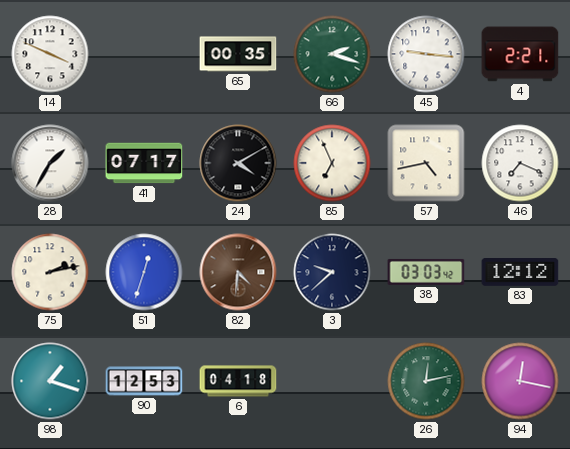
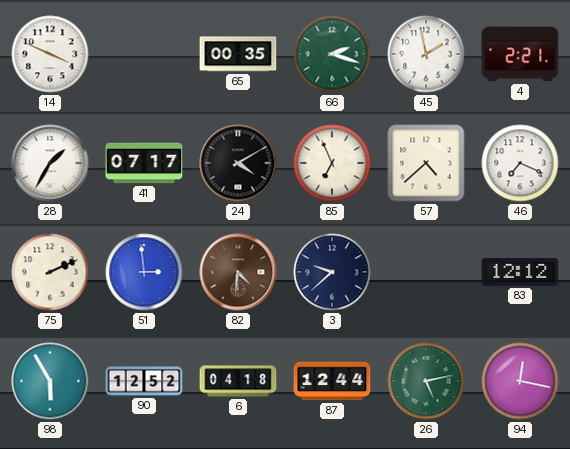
45: 9:16 -> 1:58
57: 4:43 -> 4:38
75: 2:13 -> 2:11
51: 12:33 -> 2:59
38: 03:03 -> none
98: 1:18 -> 5:55
90: 12:53 -> 12:52
87: none -> 12:44
26: 12:13 -> 5:13
